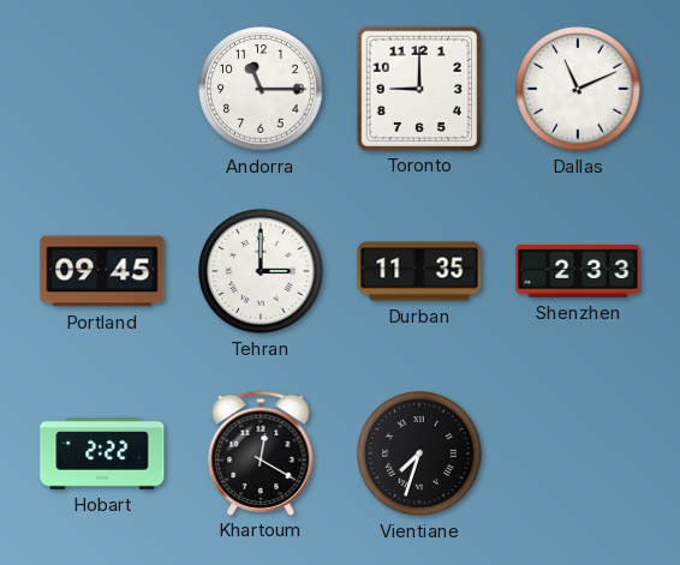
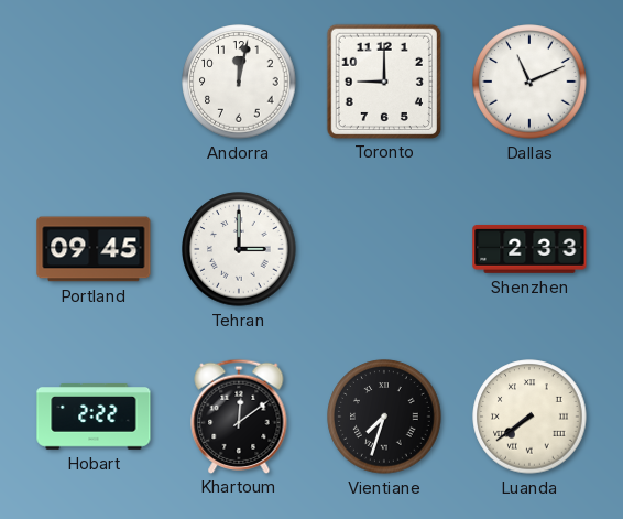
Andorra: 11:15 -> 12:02
Durban: 11:35 -> none
Khartoum: 12:20 -> 12:09
Luanda: none -> 7:39
